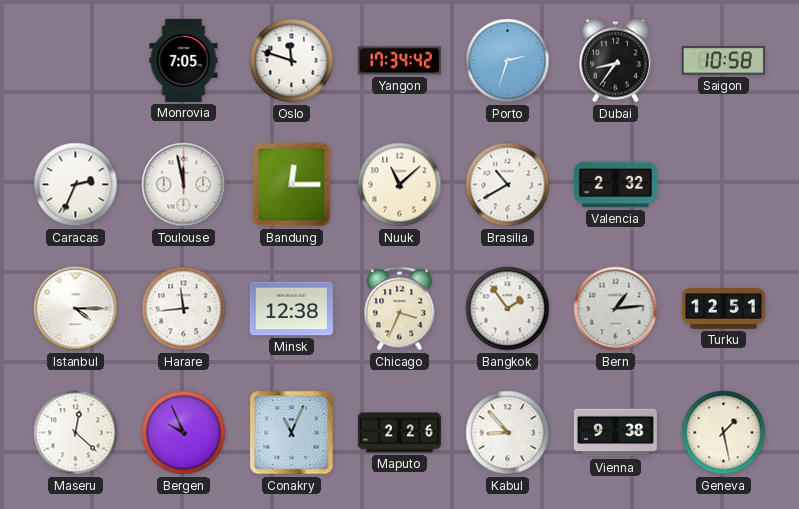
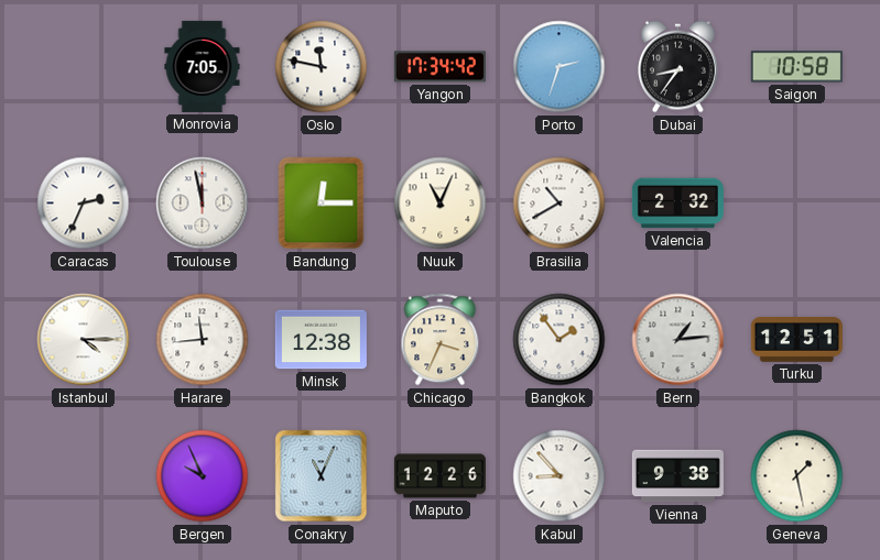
Oslo: 11:48 -> 11:47
Nuuk: 11:08 -> 11:04
Maseru: 12:22 -> none
Maputo: 2:26 -> 12:26
